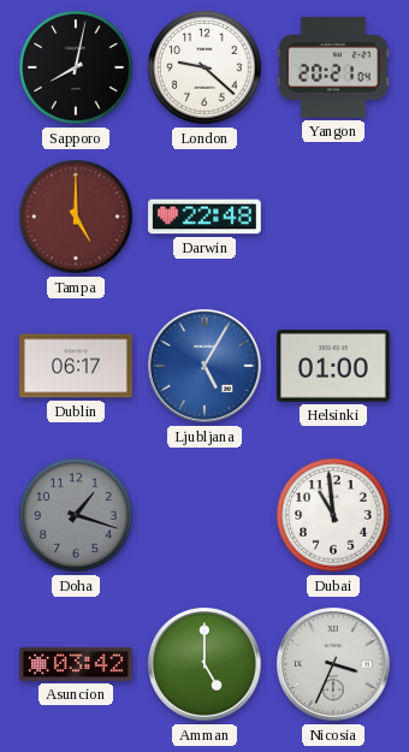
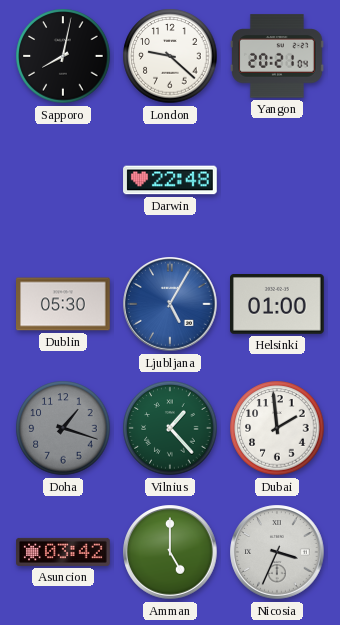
Tampa: 5:00 -> none
Dublin: 06:17 -> 05:30
Vilnius: none -> 1:23
Dubai: 10:59 -> 1:59
